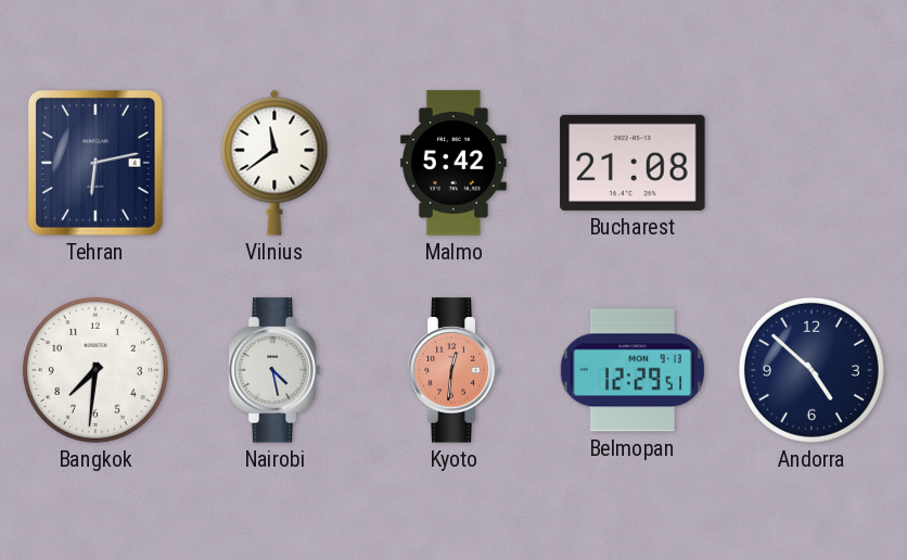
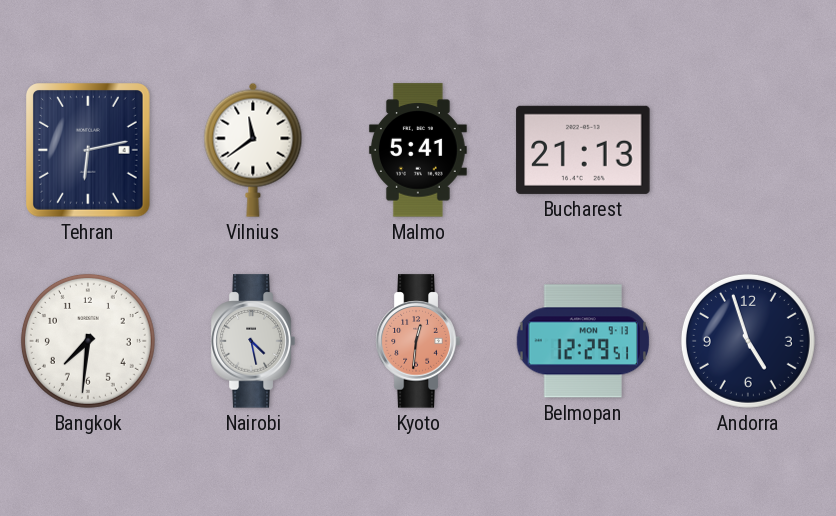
Malmo: 5:42 -> 5:41
Bucharest: 21:08 -> 21:13
Andorra: 4:52 -> 4:57
